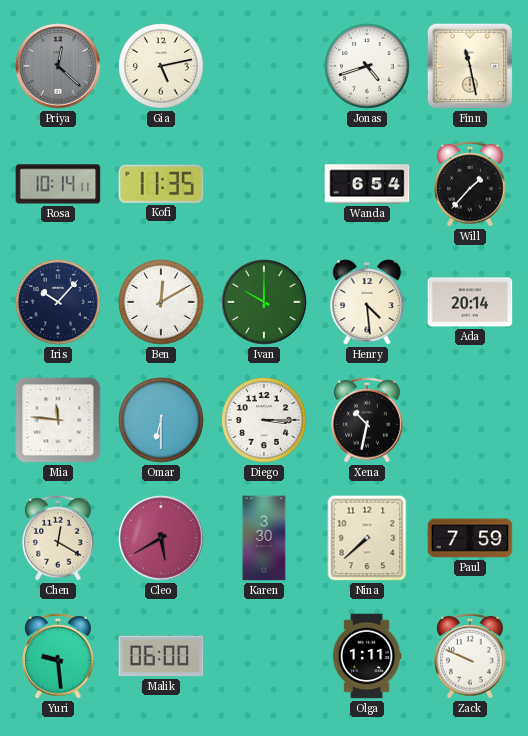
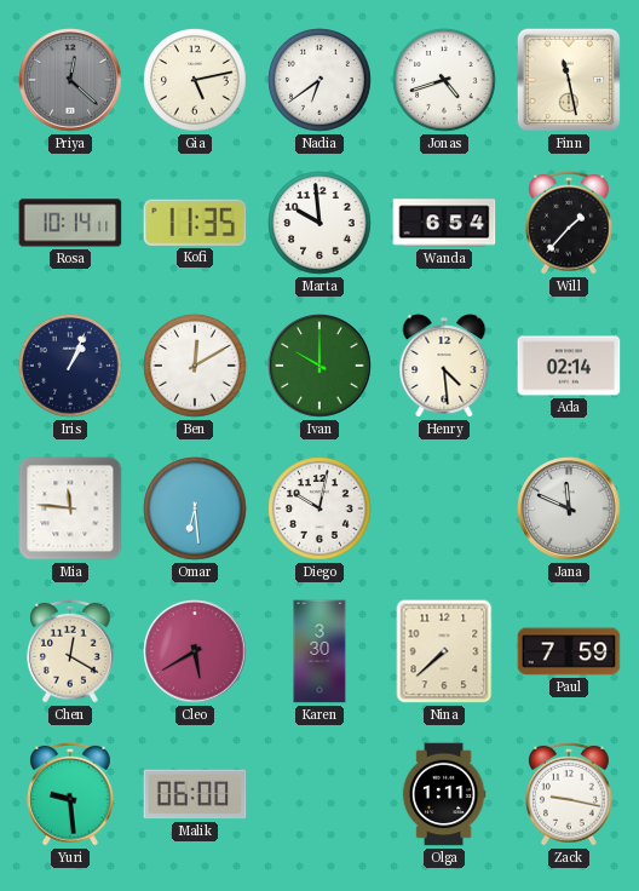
Nadia: none -> 6:39
Marta: none -> 9:59
Iris: 10:07 -> 1:04
Ada: 20:14 -> 02:14
Omar: 6:30 -> 6:29
Diego: 3:15 -> 10:02
Xena: 10:32 -> none
Jana: none -> 11:49
Zack: 9:49 -> 9:17
